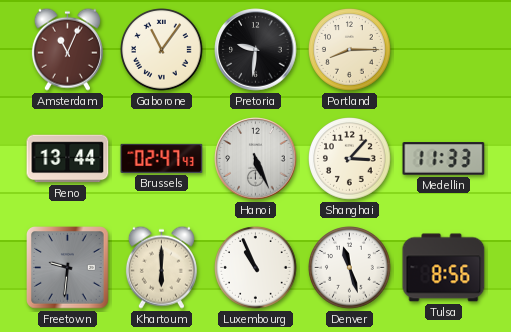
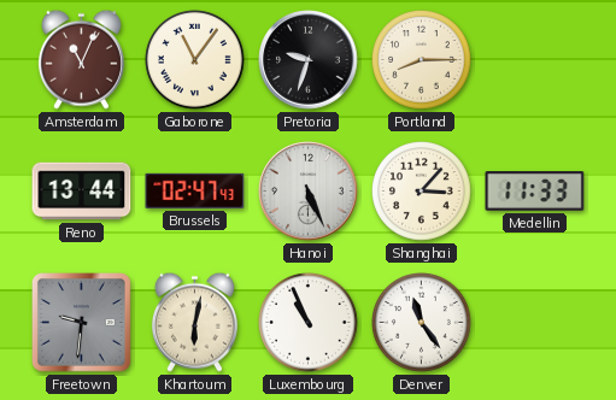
Pretoria: 9:31 -> 9:33
Khartoum: 6:00 -> 6:02
Denver: 11:27 -> 11:24
Tulsa: 8:56 -> none
